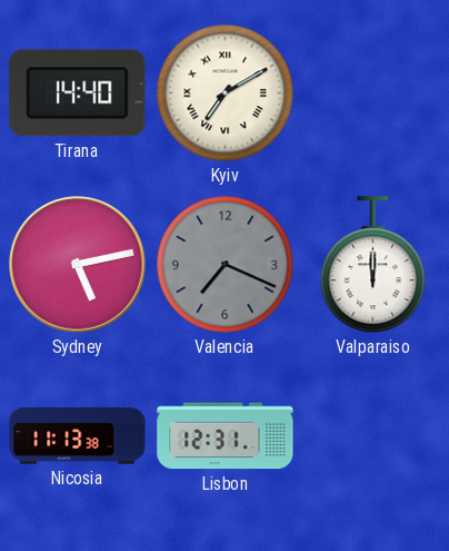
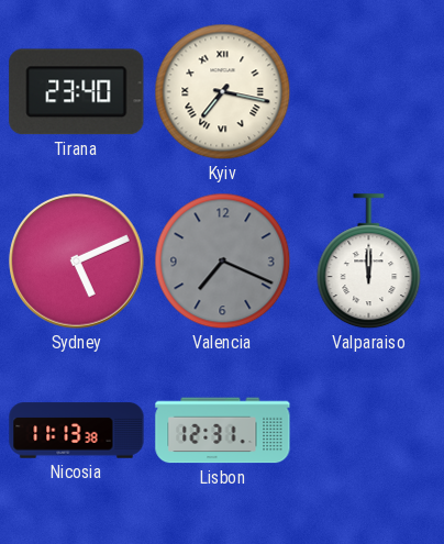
Tirana: 14:40 -> 23:40
Kyiv: 7:10 -> 7:17
Sydney: 5:13 -> 5:11
